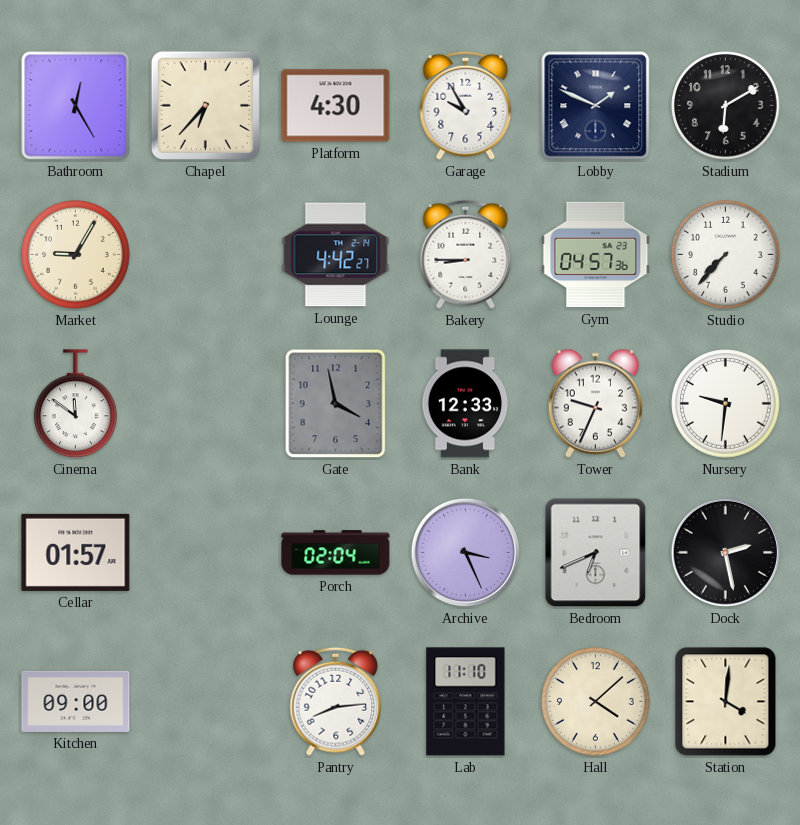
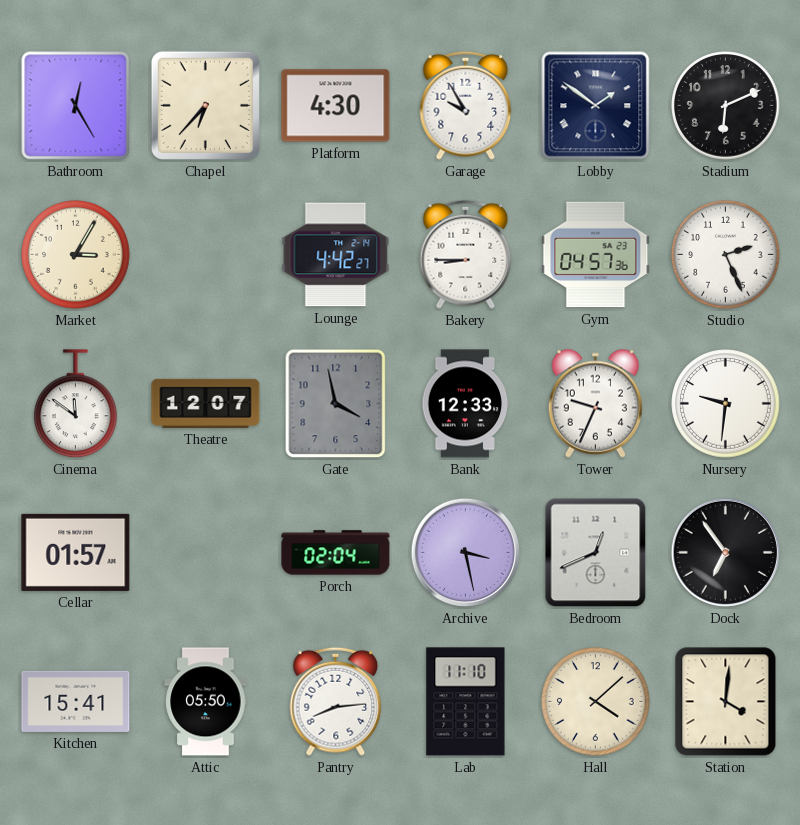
Lobby: 1:49 -> 1:51
Stadium: 6:10 -> 6:11
Market: 9:05 -> 3:05
Studio: 7:37 -> 2:26
Theatre: none -> 12:07
Archive: 3:26 -> 3:28
Bedroom: 6:41 -> 12:41
Dock: 2:28 -> 6:54
Kitchen: 09:00 -> 15:41
Attic: none -> 05:50
